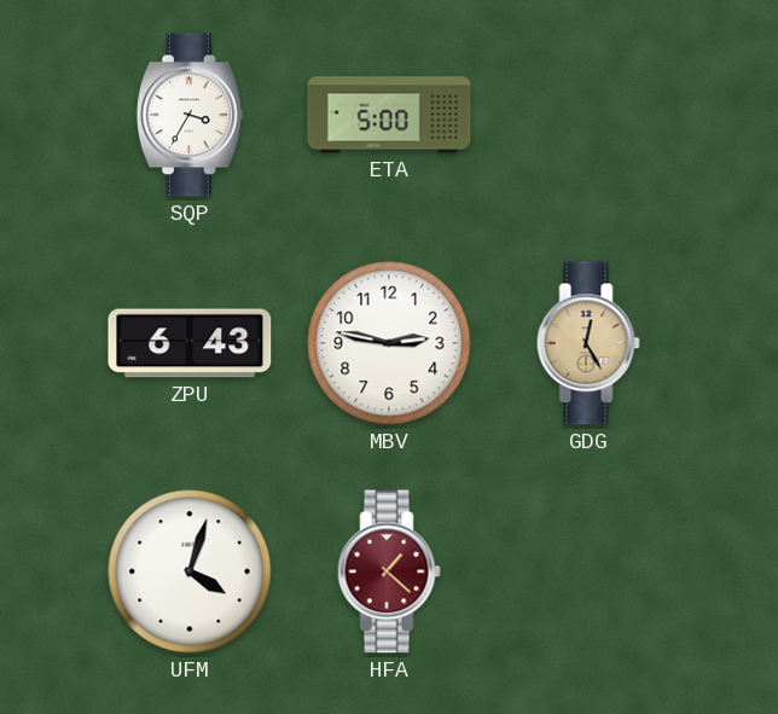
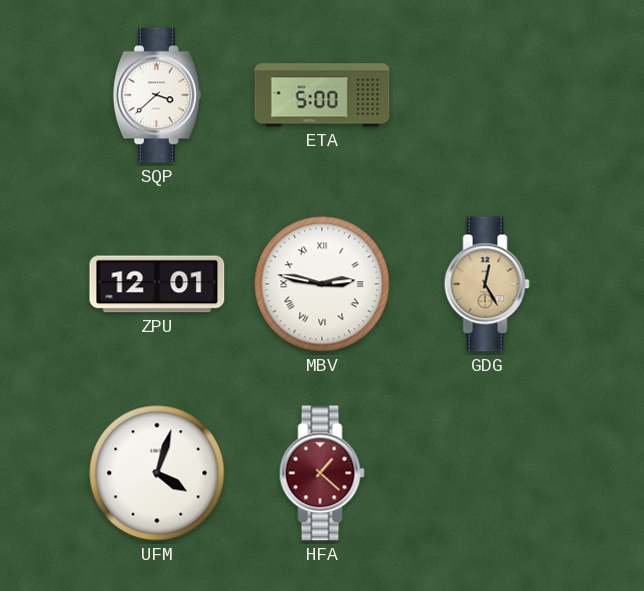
SQP: 3:35 -> 3:38
ZPU: 6:43 -> 12:01
MBV numerals: Arabic -> Roman
